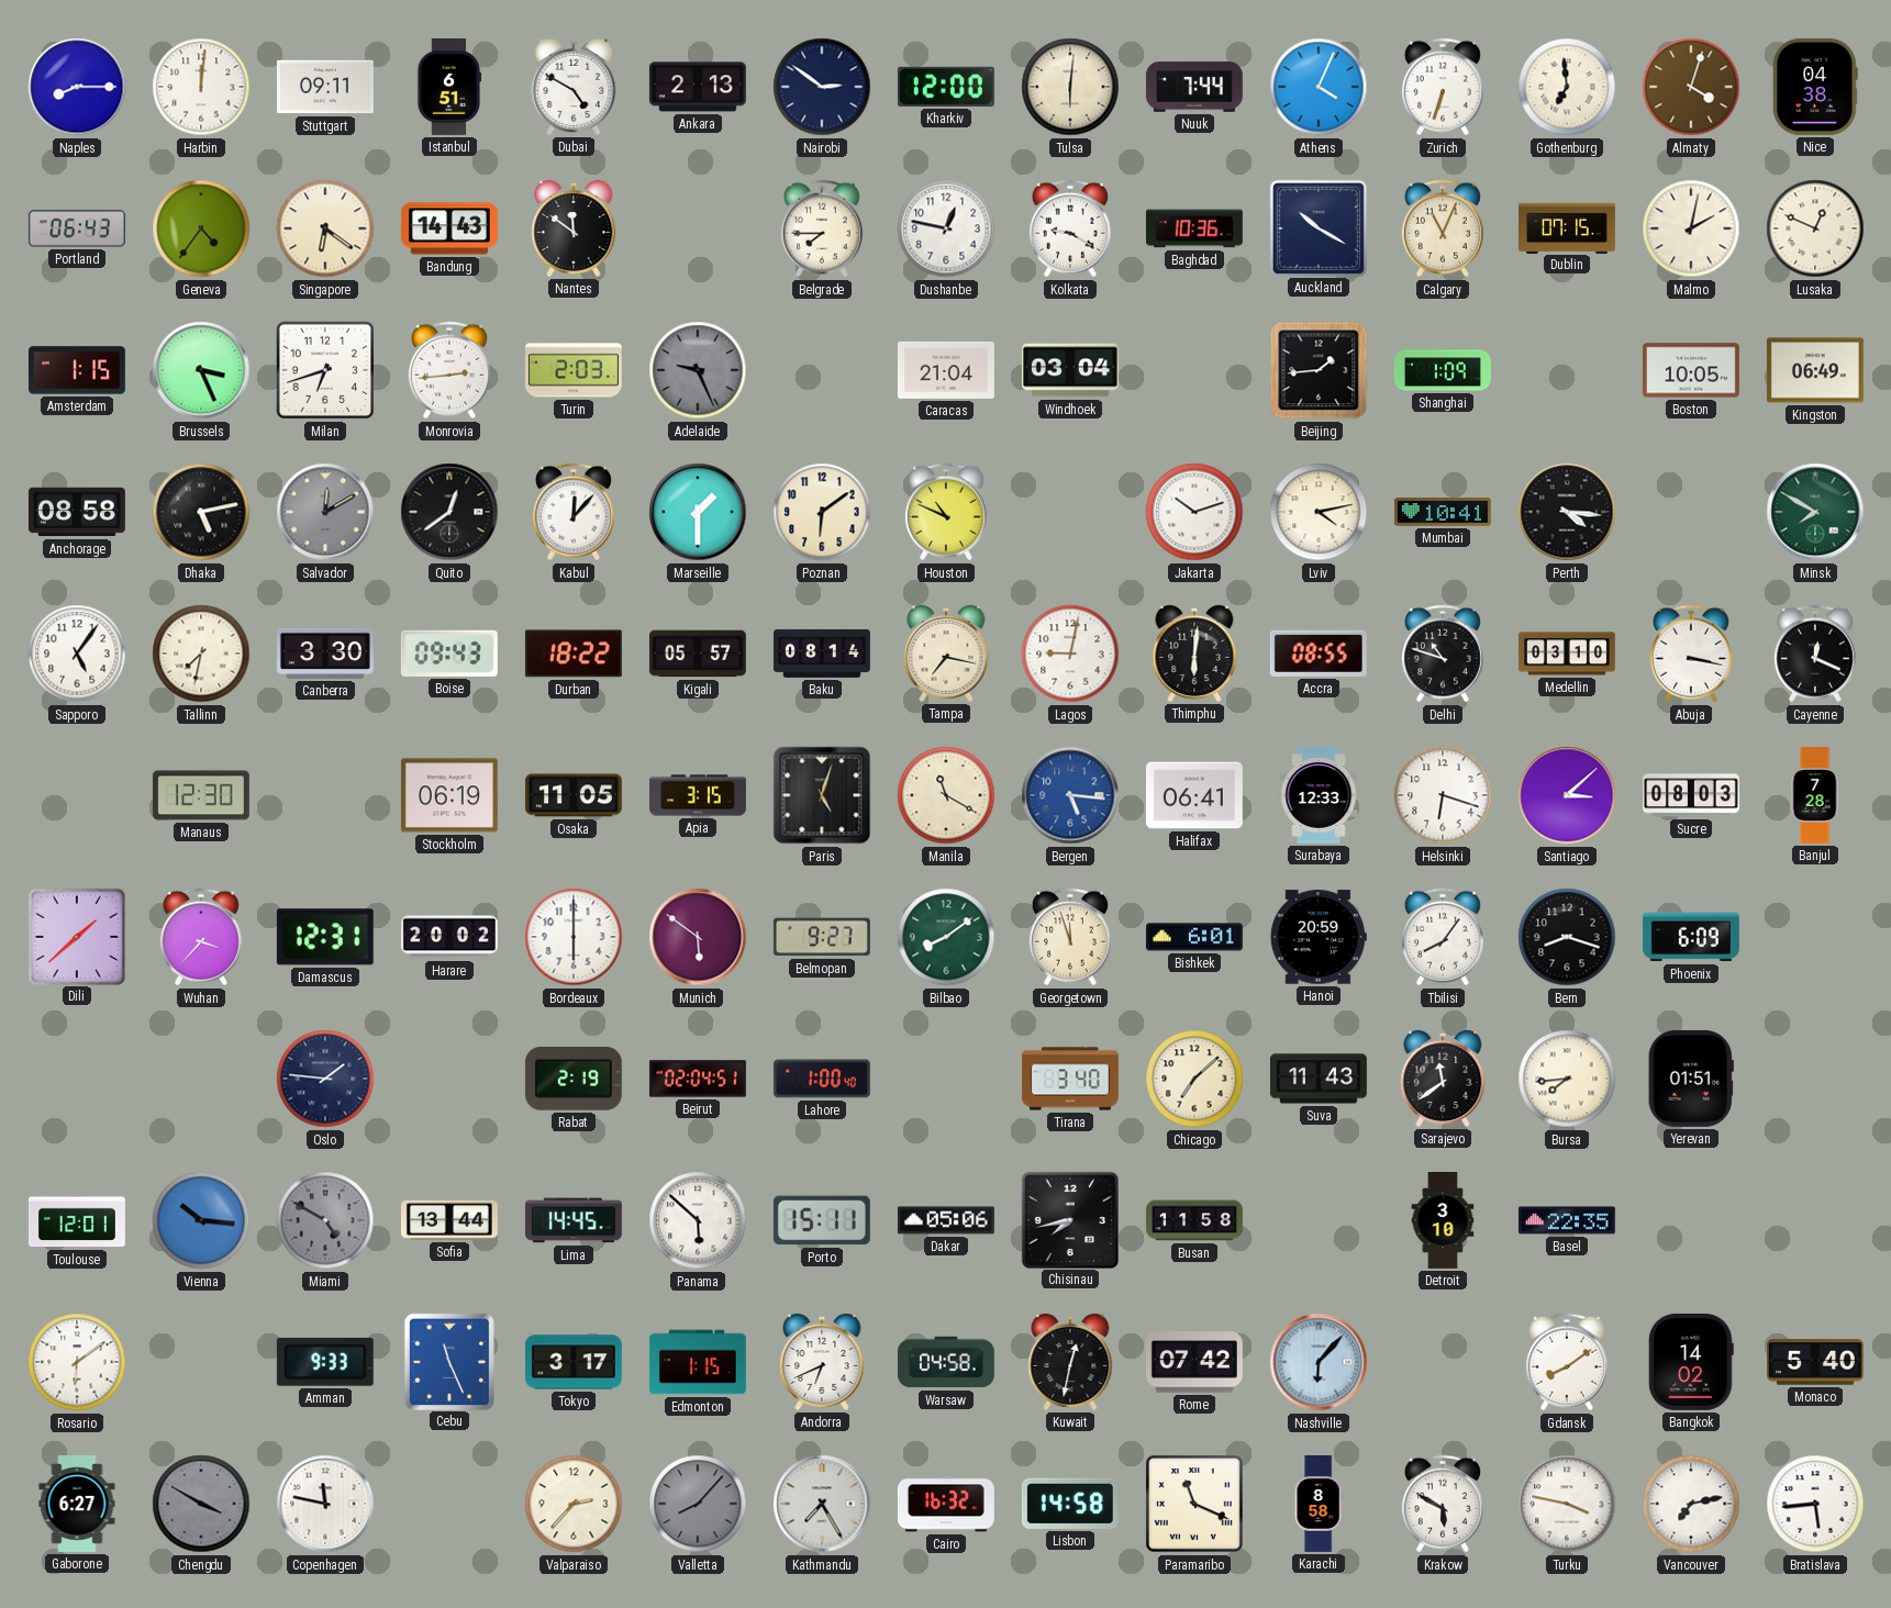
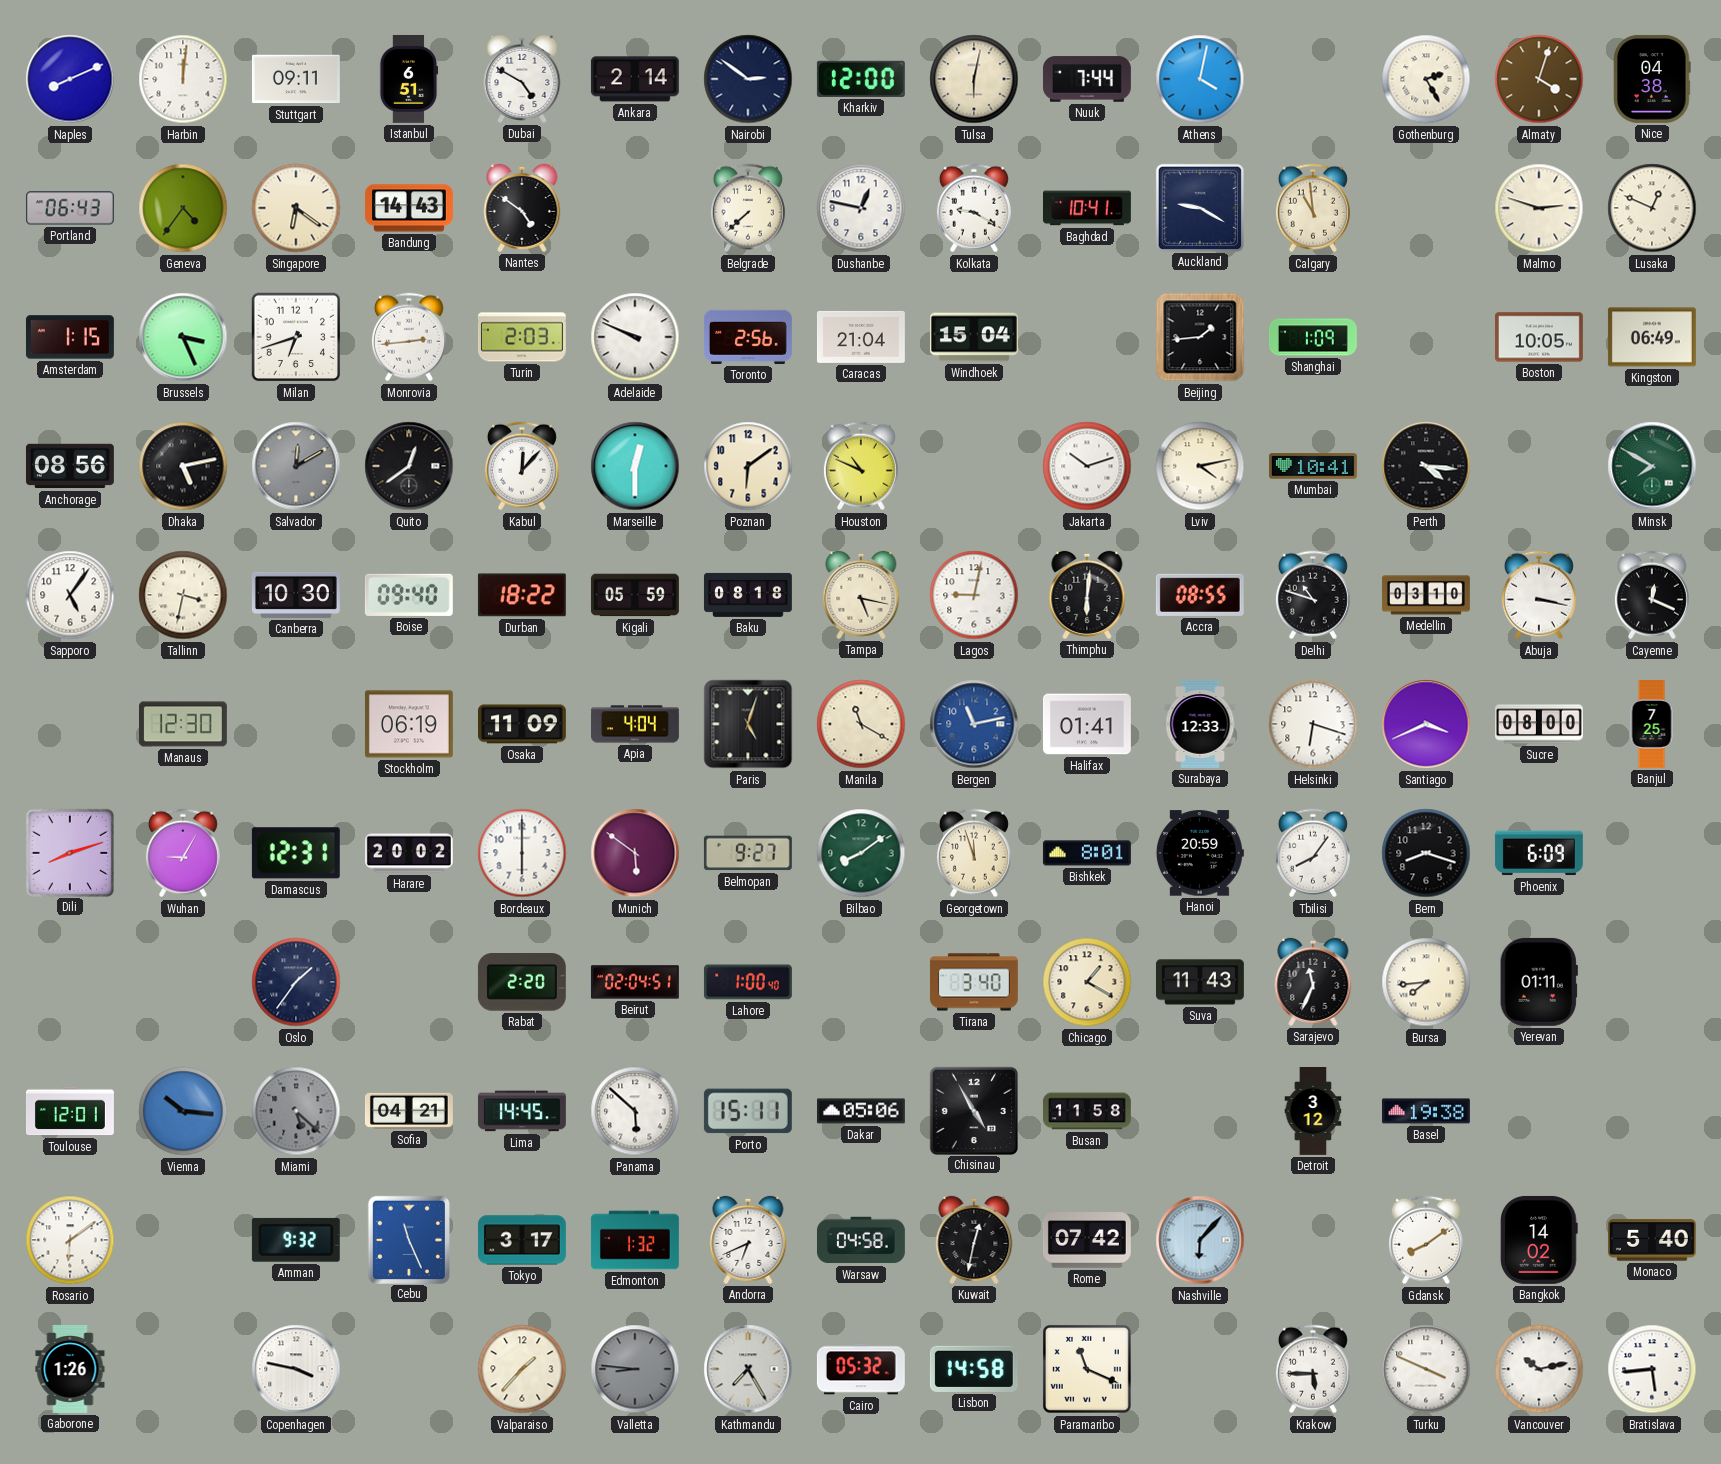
Naples: 8:15 -> 8:11
Ankara: 2:13 -> 2:14
Tulsa: 6:01 -> 6:02
Athens: 4:04 -> 4:02
Zurich: 6:33 -> none
Gothenburg: 6:59 -> 2:25
Nantes: 11:51 -> 4:51
Belgrade: 7:45 -> 7:38
Baghdad: 10:36 -> 10:41
Auckland: 10:20 -> 9:20
Calgary: 11:04 -> 10:59
Dublin: 07:15 -> none
Malmo: 2:02 -> 2:48
Adelaide: 9:26 -> 9:49
Adelaide dial: grey -> white
Toronto: none -> 2:56
Windhoek: 03:04 -> 15:04
Anchorage: 08:58 -> 08:56
Marseille: 1:30 -> 12:30
Tallinn: 7:32 -> 3:32
Canberra: 3:30 -> 10:30
Boise: 09:43 -> 09:40
Kigali: 05:57 -> 05:59
Baku: 08:14 -> 08:18
Tampa: 7:17 -> 5:17
Osaka: 11:05 -> 11:09
Apia: 3:15 -> 4:04
Bergen: 5:16 -> 11:13
Halifax: 06:41 -> 01:41
Santiago: 3:08 -> 3:41
Sucre: 08:03 -> 08:00
Banjul: 7:28 -> 7:25
Dili: 1:38 -> 8:12
Wuhan: 3:37 -> 9:05
Bishkek: 6:01 -> 8:01
Oslo: 1:46 -> 1:36
Rabat: 2:19 -> 2:20
Chicago: 7:08 -> 1:20
Sarajevo: 11:39 -> 11:34
Yerevan: 01:51 -> 01:11
Miami: 4:50 -> 5:22
Sofia: 13:44 -> 04:21
Chisinau: 7:43 -> 4:55
Detroit: 3:10 -> 3:12
Basel: 22:35 -> 19:38
Amman: 9:33 -> 9:32
Edmonton: 1:15 -> 1:32
Gaborone: 6:27 -> 1:26
Chengdu: 3:50 -> none
Copenhagen: 11:47 -> 3:47
Valparaiso: 2:37 -> 1:37
Valletta: 8:07 -> 8:46
Cairo: 16:32 -> 05:32
Karachi: 8:58 -> none
Krakow: 5:50 -> 5:45
Turku: 3:47 -> 3:49
Vancouver: 7:13 -> 10:13
